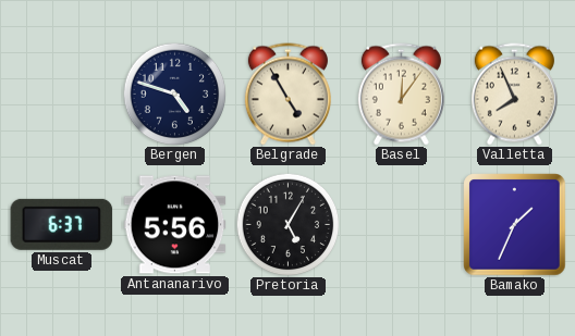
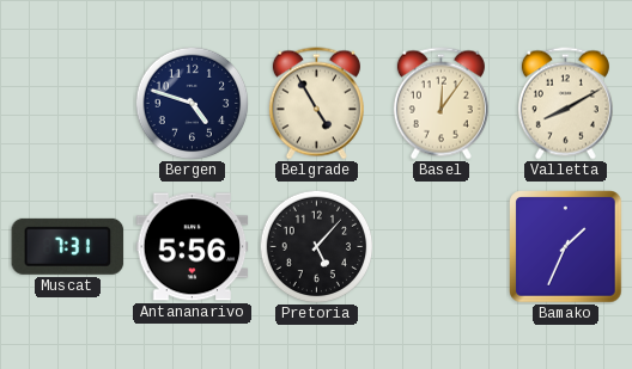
Valletta: 7:56 -> 8:10
Muscat: 6:37 -> 7:31
Pretoria: 5:05 -> 5:07
